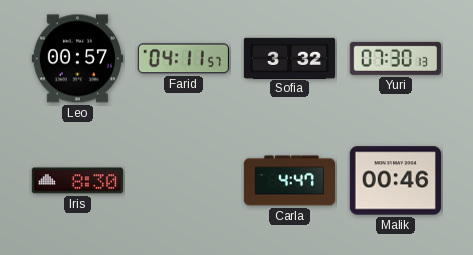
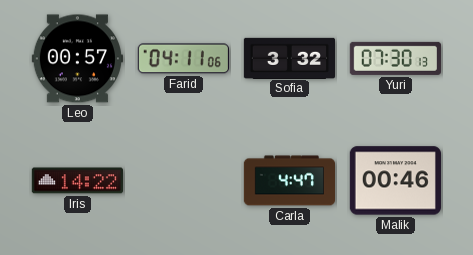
Farid: 04:11:57 -> 04:11:06
Iris: 8:30 -> 14:22
